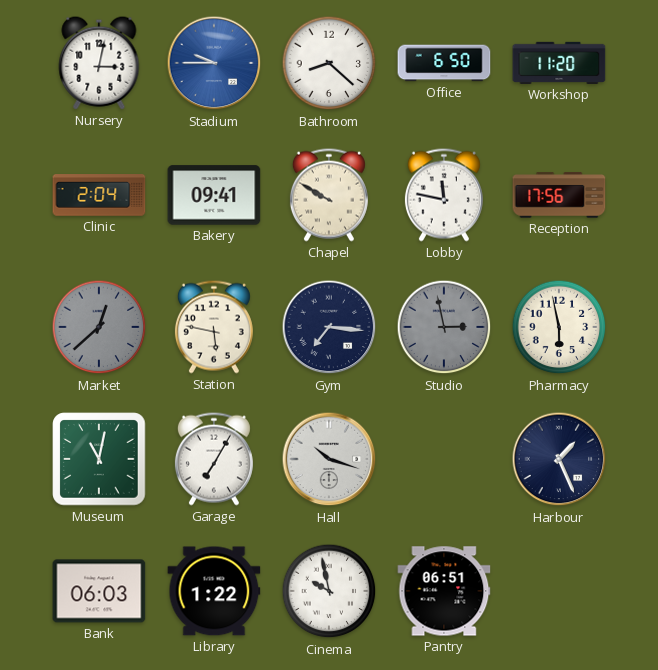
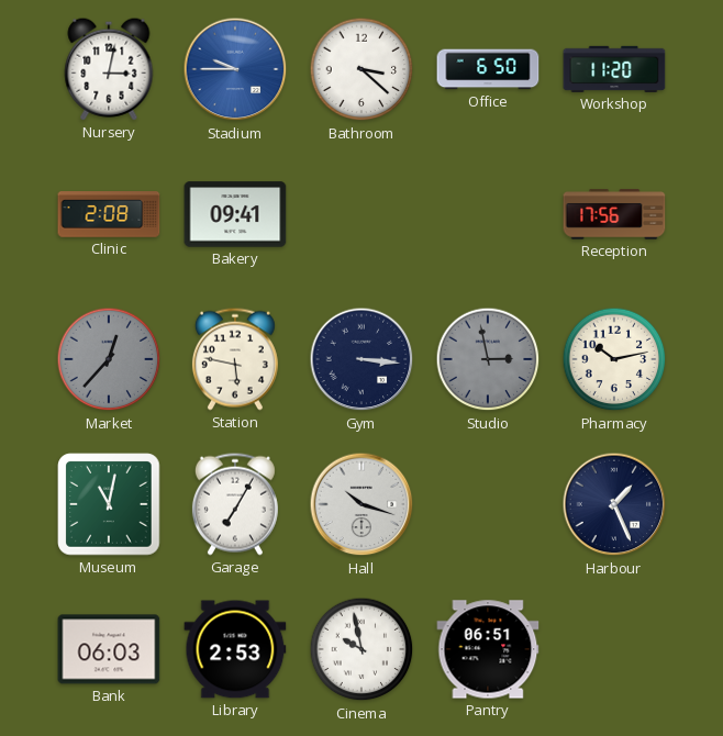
Bathroom: 8:22 -> 3:22
Clinic: 2:04 -> 2:08
Chapel: 9:50 -> none
Lobby: 11:47 -> none
Market: 12:38 -> 12:37
Gym: 7:16 -> 3:16
Pharmacy: 5:58 -> 10:13
Library: 1:22 -> 2:53
